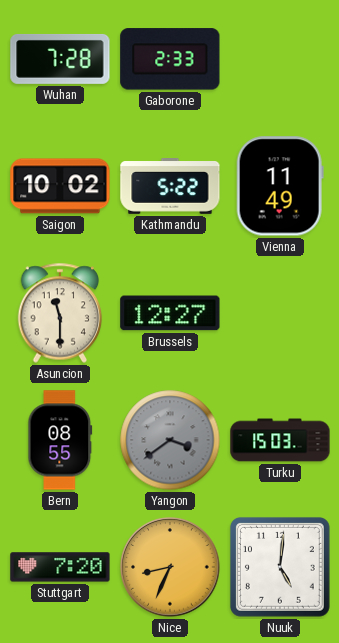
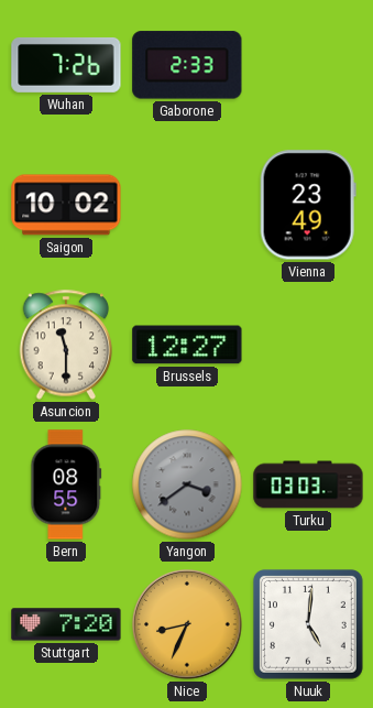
Wuhan: 7:28 -> 7:26
Kathmandu: 5:22 -> none
Vienna: 11:49 -> 23:49
Turku: 15:03 -> 03:03
